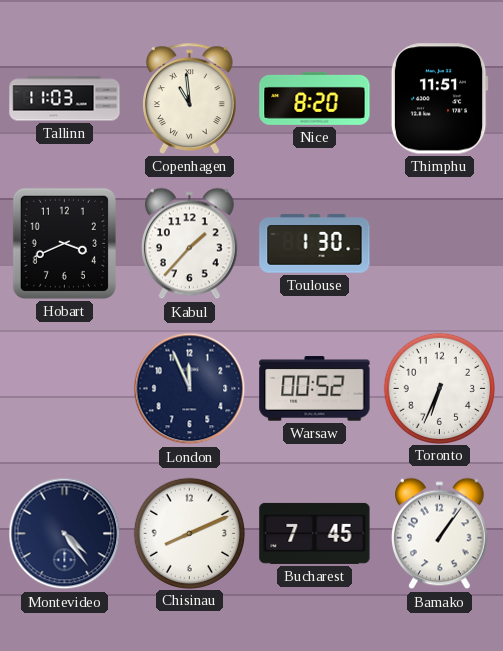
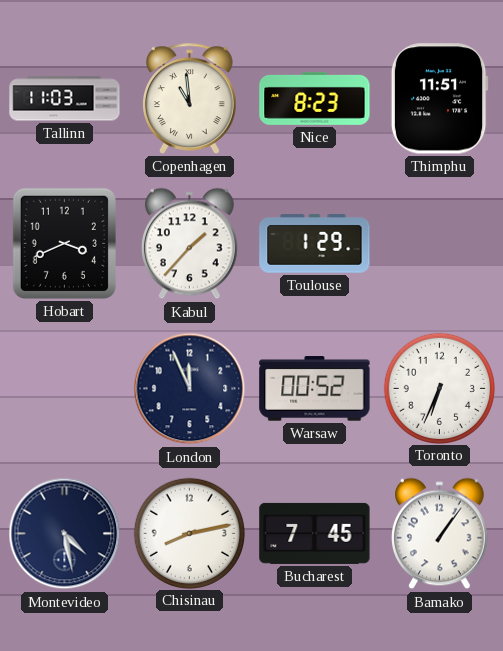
Nice: 8:20 -> 8:23
Toulouse: 1:30 -> 1:29
Montevideo: 4:24 -> 4:28
Chisinau: 8:11 -> 8:13
